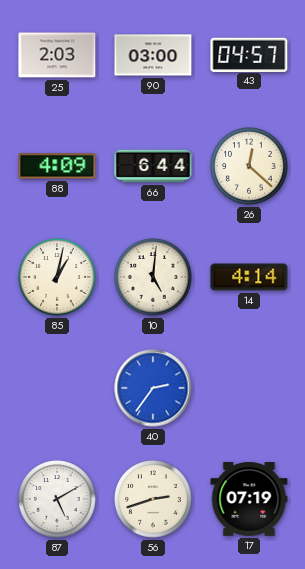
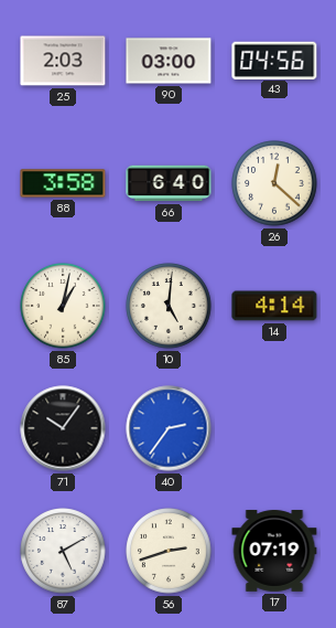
43: 04:57 -> 04:56
88: 4:09 -> 3:58
66: 6:44 -> 6:40
71: none -> 10:06
